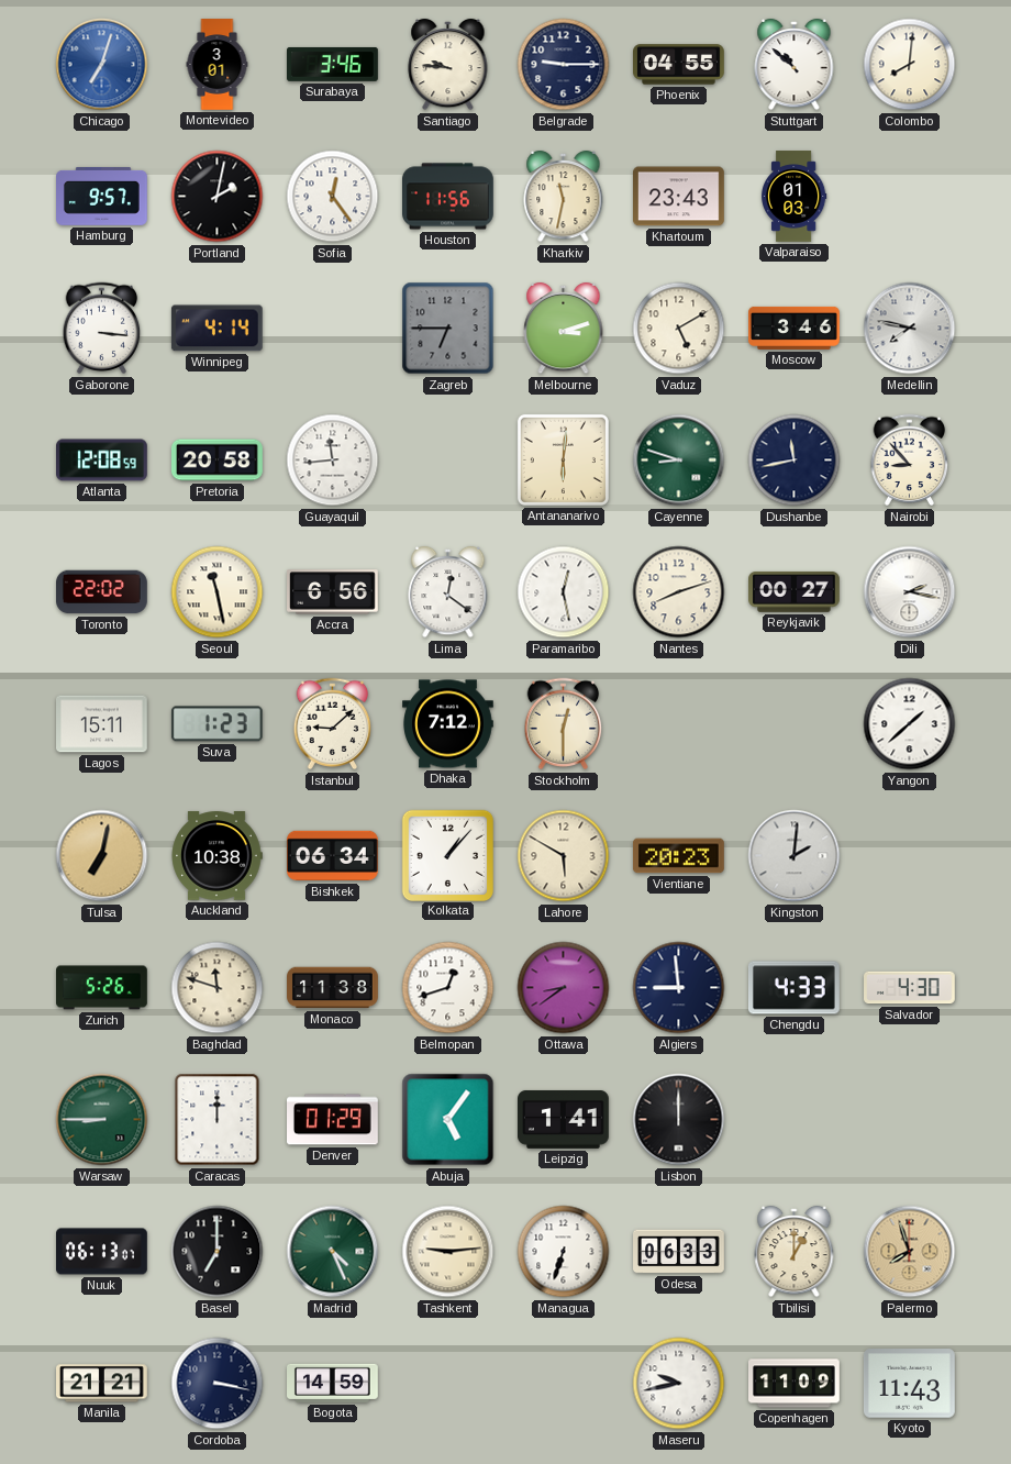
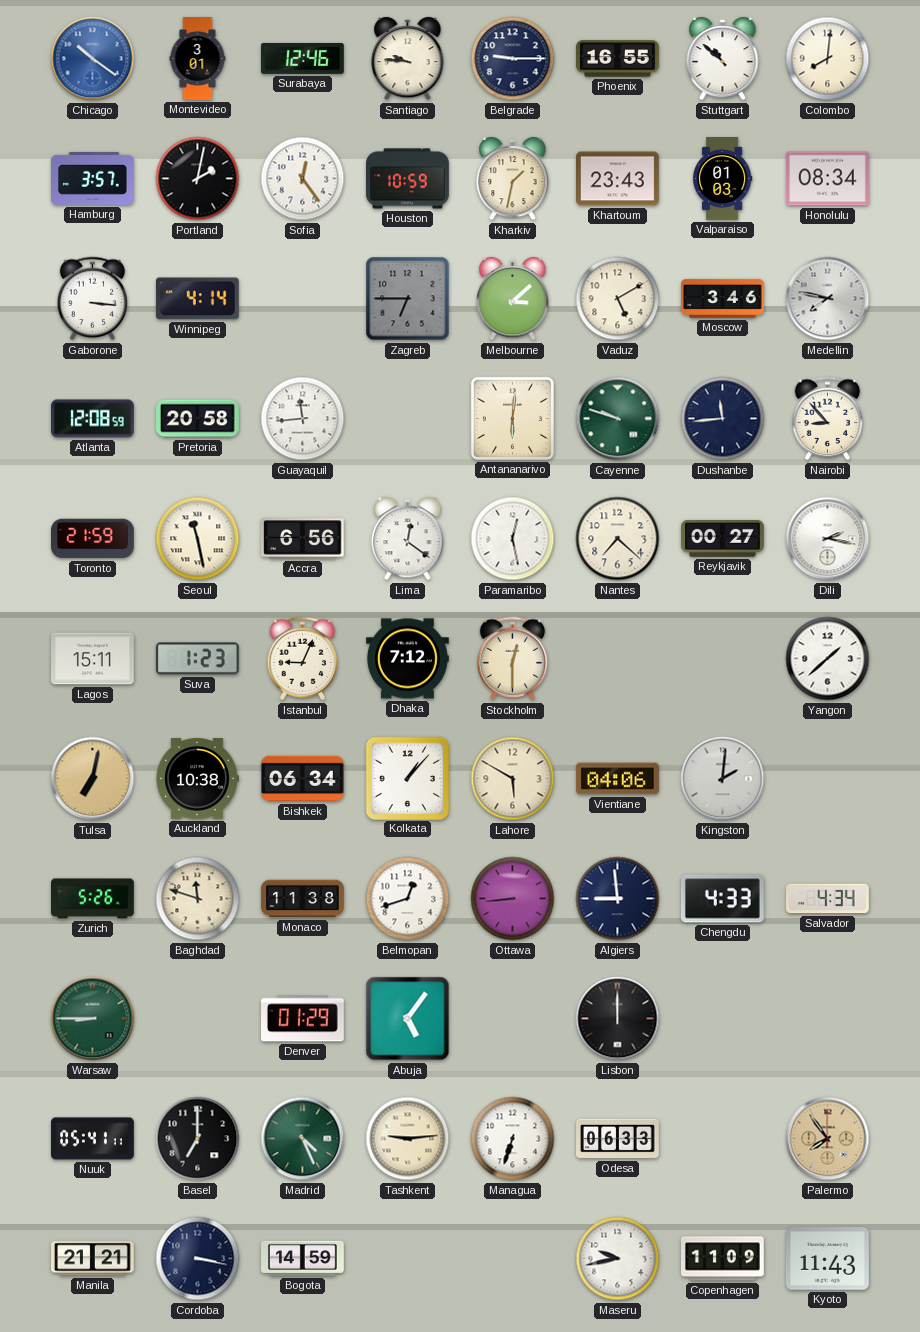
Chicago: 7:03 -> 10:21
Surabaya: 3:46 -> 12:46
Phoenix: 04:55 -> 16:55
Hamburg: 9:57 -> 3:57
Houston: 11:56 -> 10:59
Kharkiv: 11:32 -> 1:32
Honolulu: none -> 08:34
Melbourne: 3:12 -> 3:08
Cayenne: 8:48 -> 9:48
Dushanbe: 11:43 -> 11:44
Toronto: 22:02 -> 21:59
Nantes: 8:12 -> 7:22
Istanbul: 9:08 -> 9:04
Vientiane: 20:23 -> 04:06
Ottawa: 8:39 -> 8:44
Salvador: 4:30 -> 4:34
Caracas: 12:00 -> none
Leipzig: 1:41 -> none
Nuuk: 06:13 -> 05:41
Tbilisi: 1:00 -> none
Palermo: 7:57 -> 7:54
